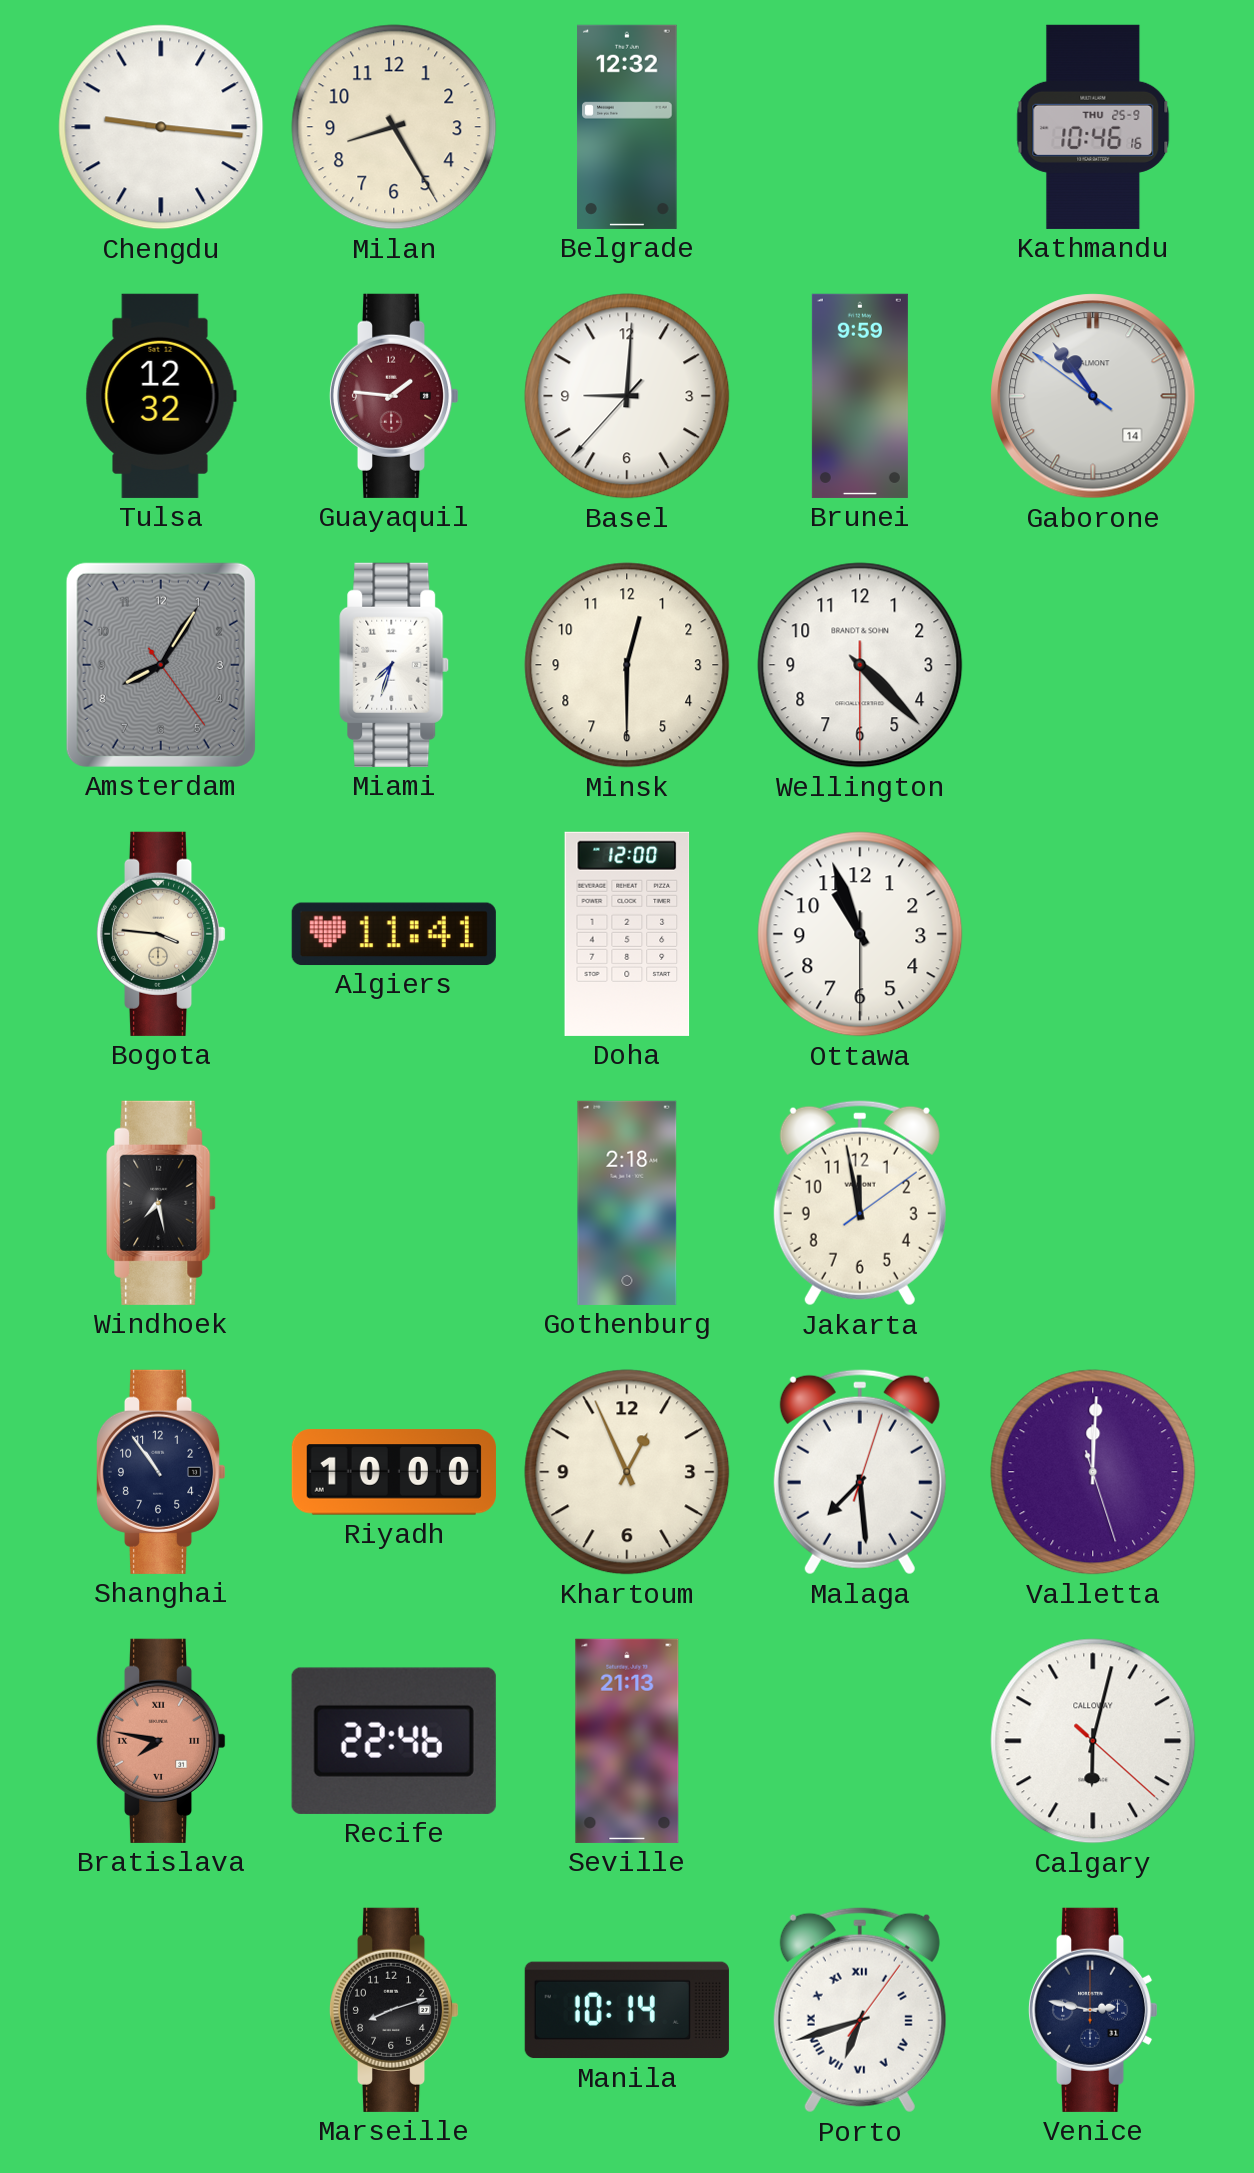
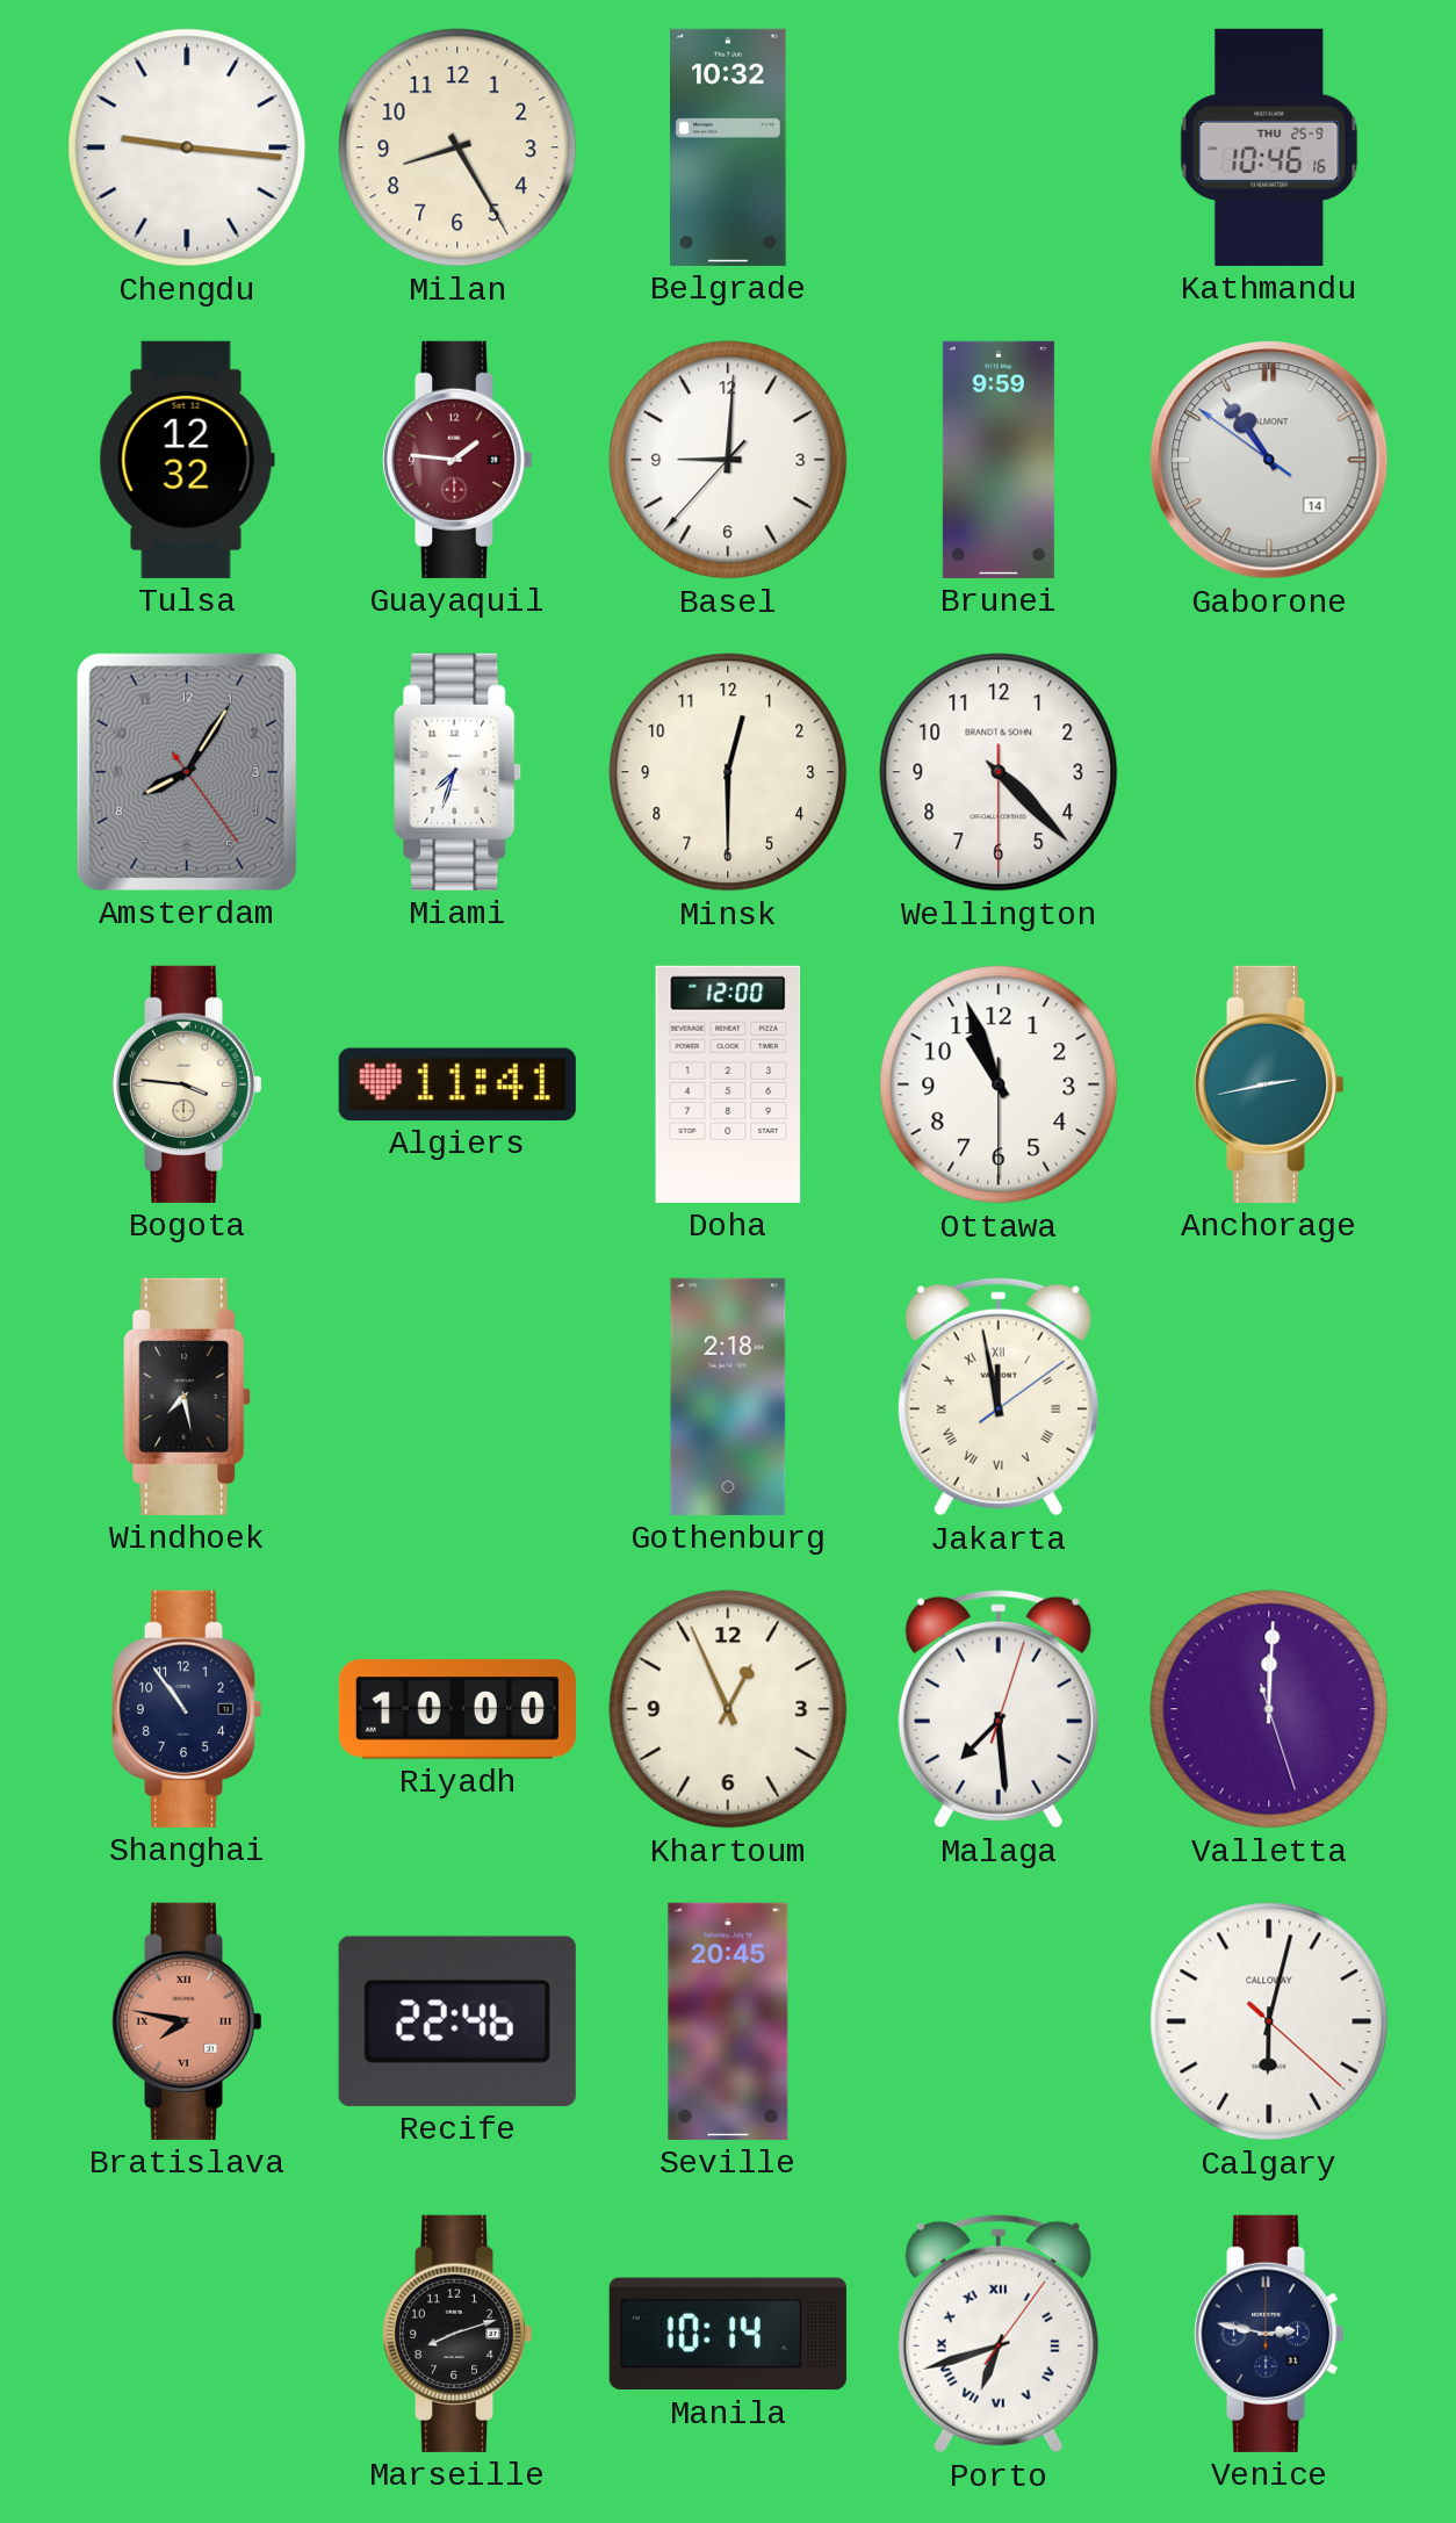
Belgrade: 12:32 -> 10:32
Anchorage: none -> 2:43
Jakarta numerals: Arabic -> Roman
Seville: 21:13 -> 20:45
